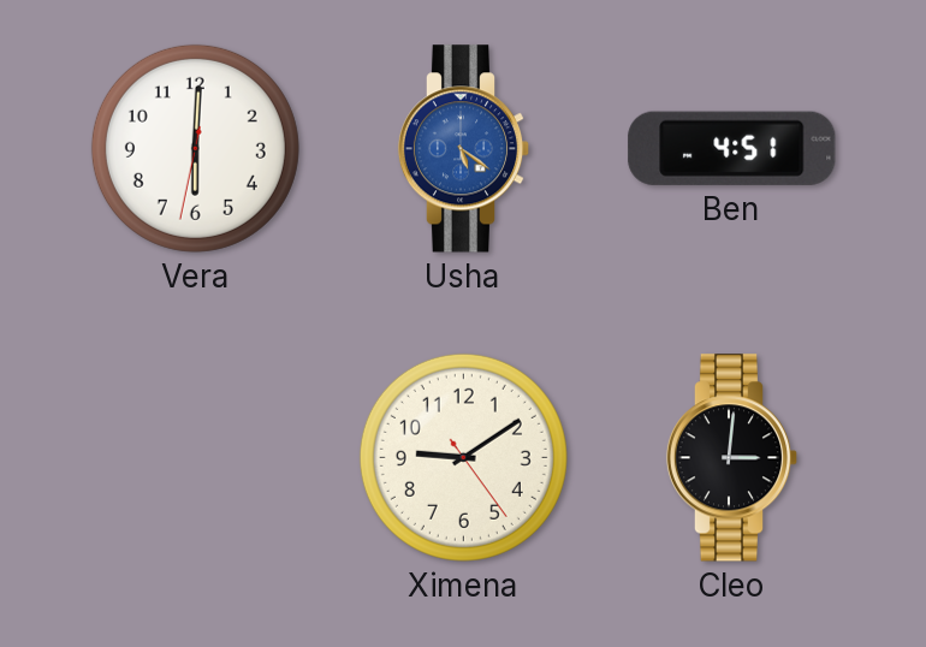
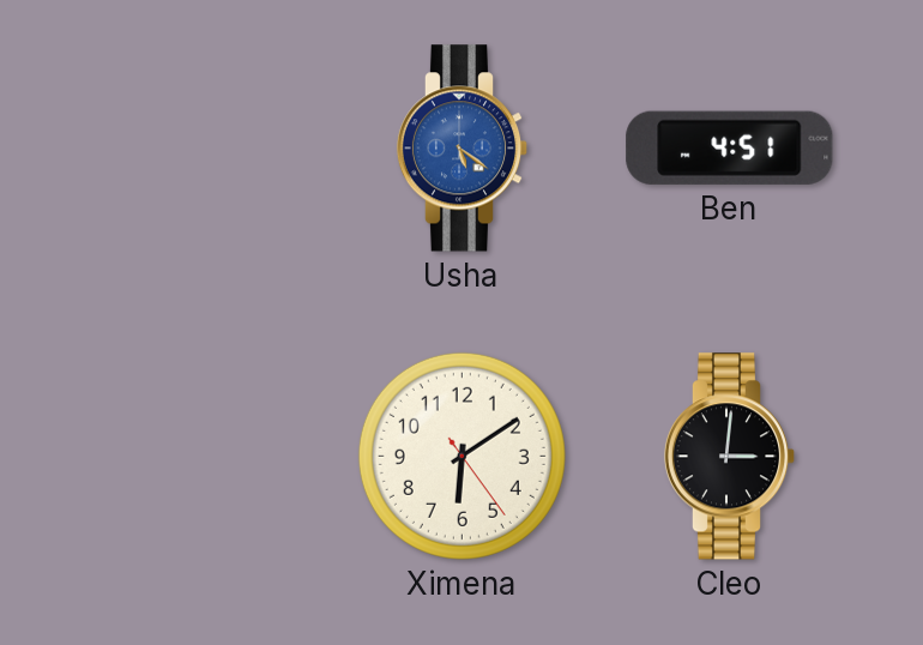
Vera: 6:00 -> none
Ximena: 9:09 -> 6:09
